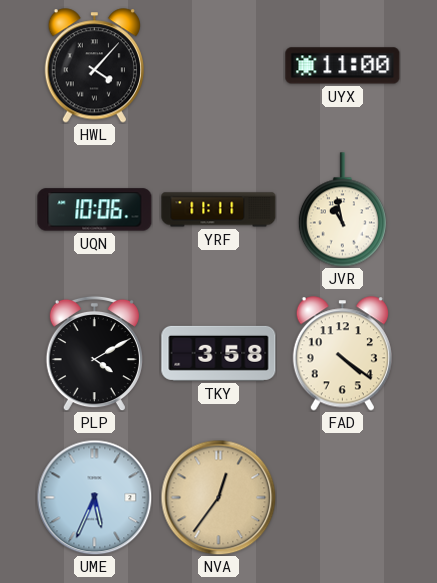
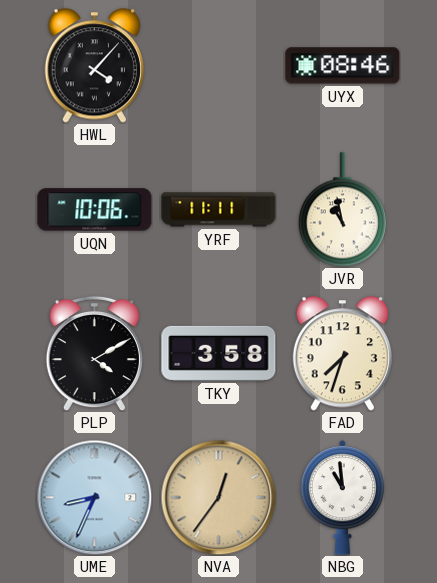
UYX: 11:00 -> 08:46
FAD: 4:21 -> 7:33
UME: 5:34 -> 8:34
NBG: none -> 10:59
